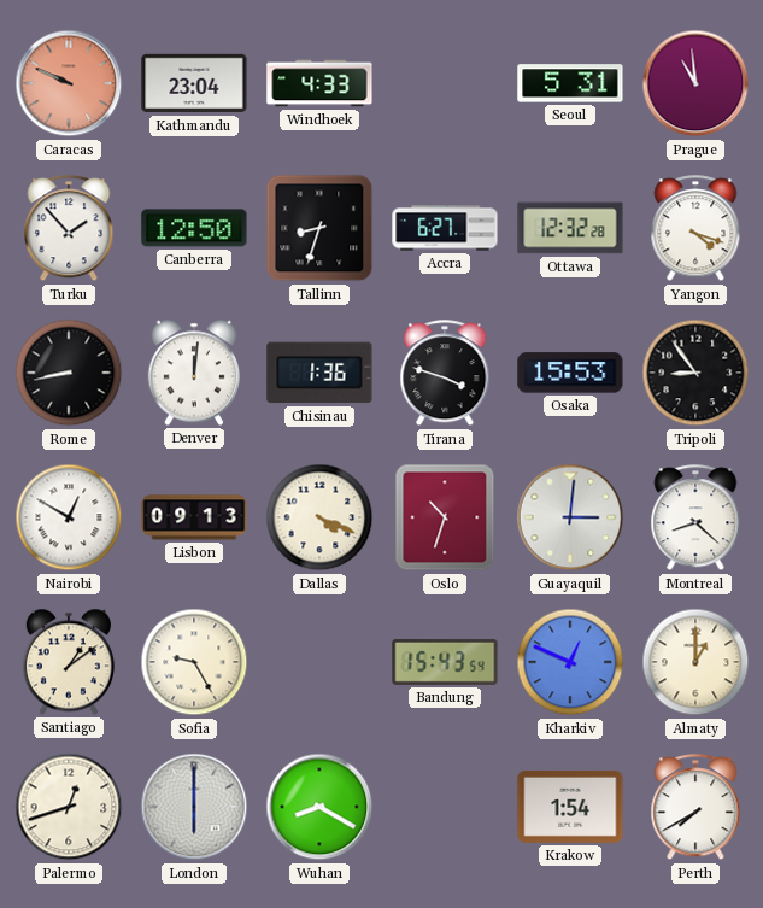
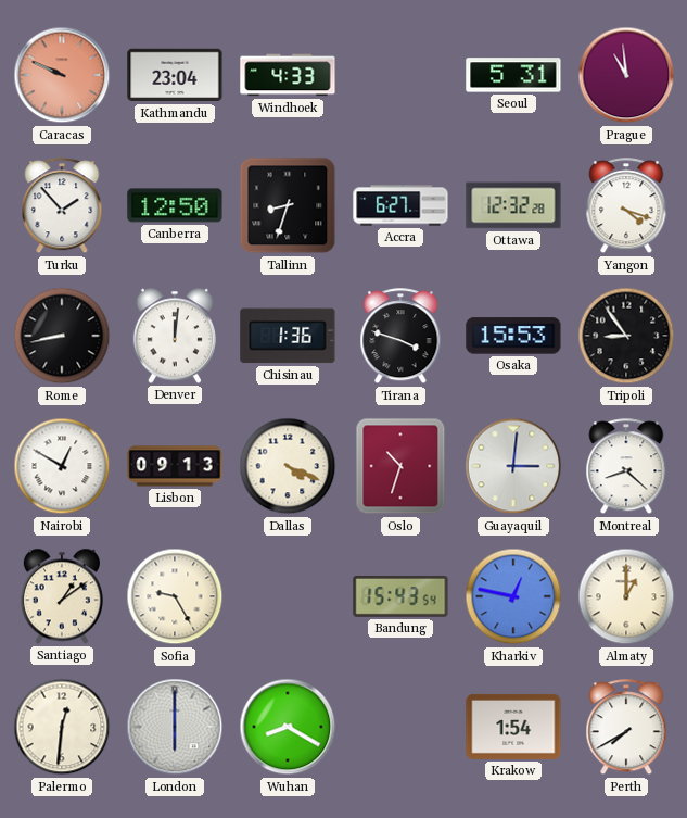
Kharkiv: 12:49 -> 12:47
Palermo: 12:42 -> 12:31
